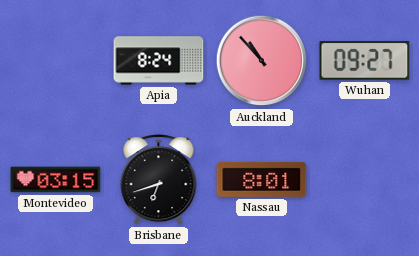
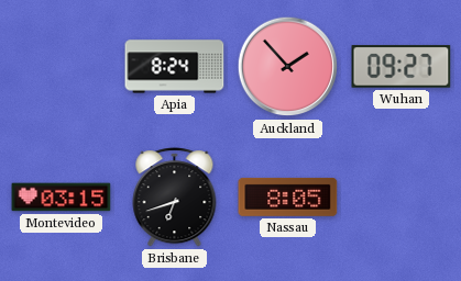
Auckland: 10:53 -> 1:53
Nassau: 8:01 -> 8:05
